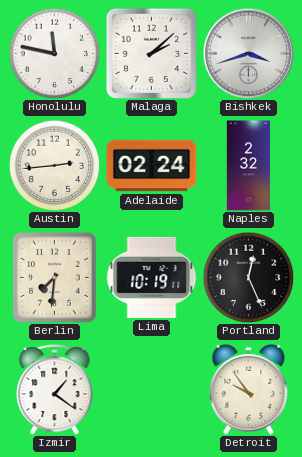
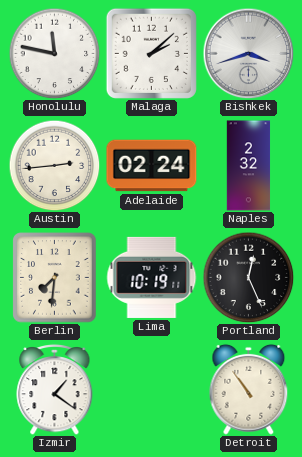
Detroit: 9:54 -> 10:54
